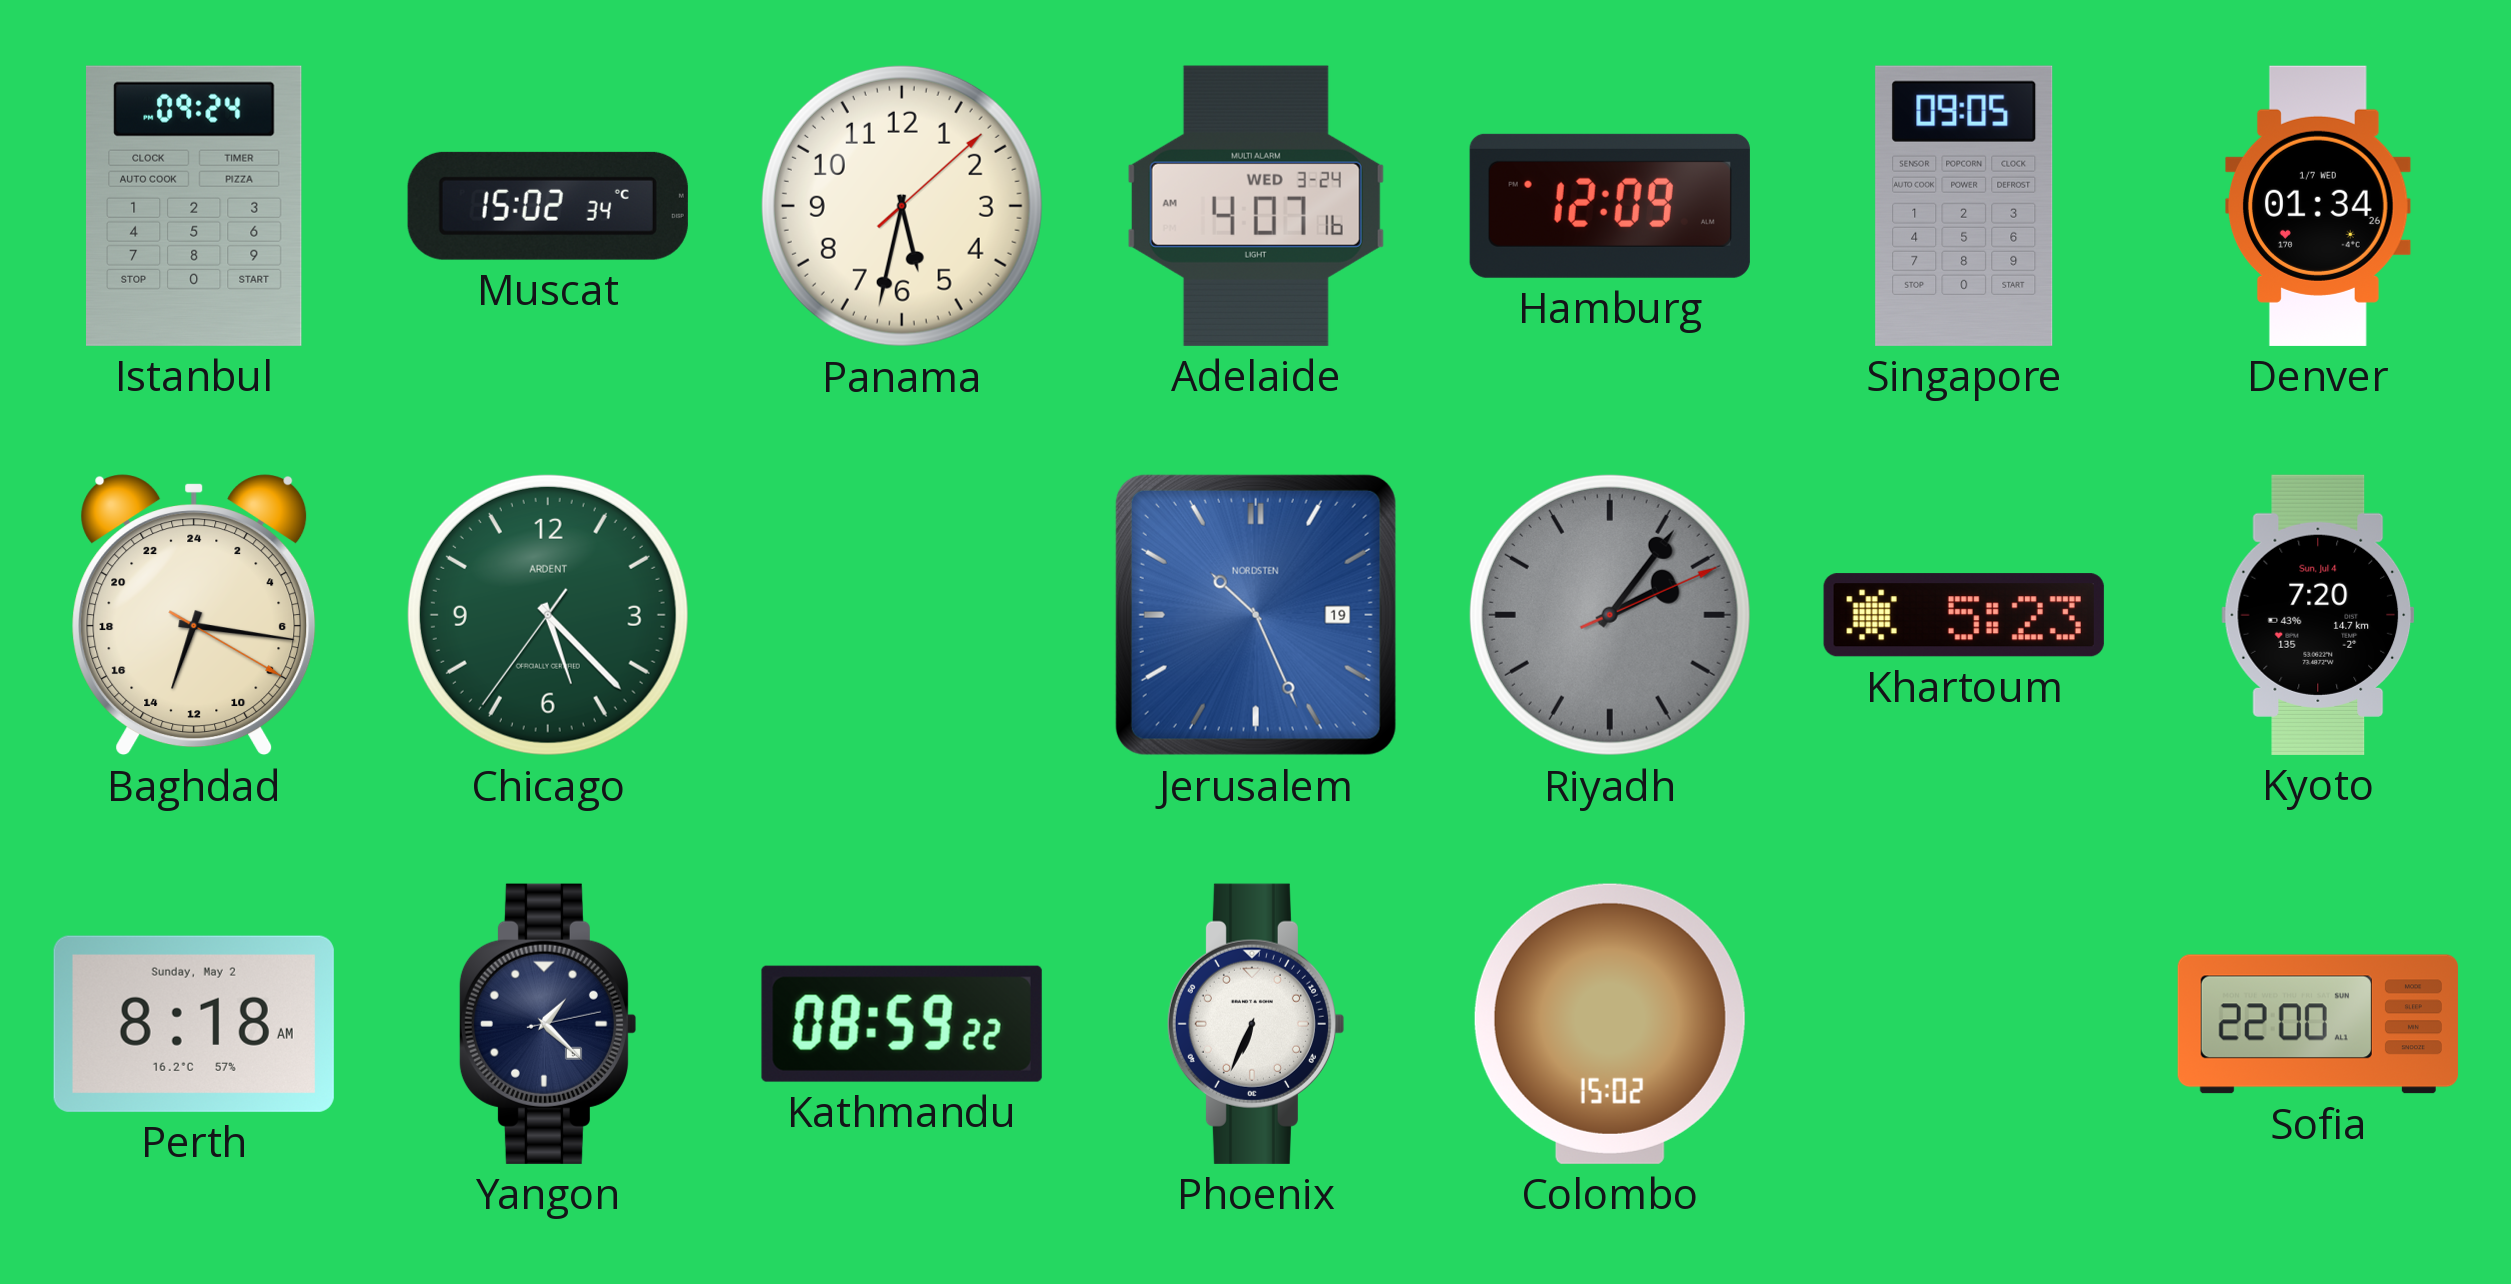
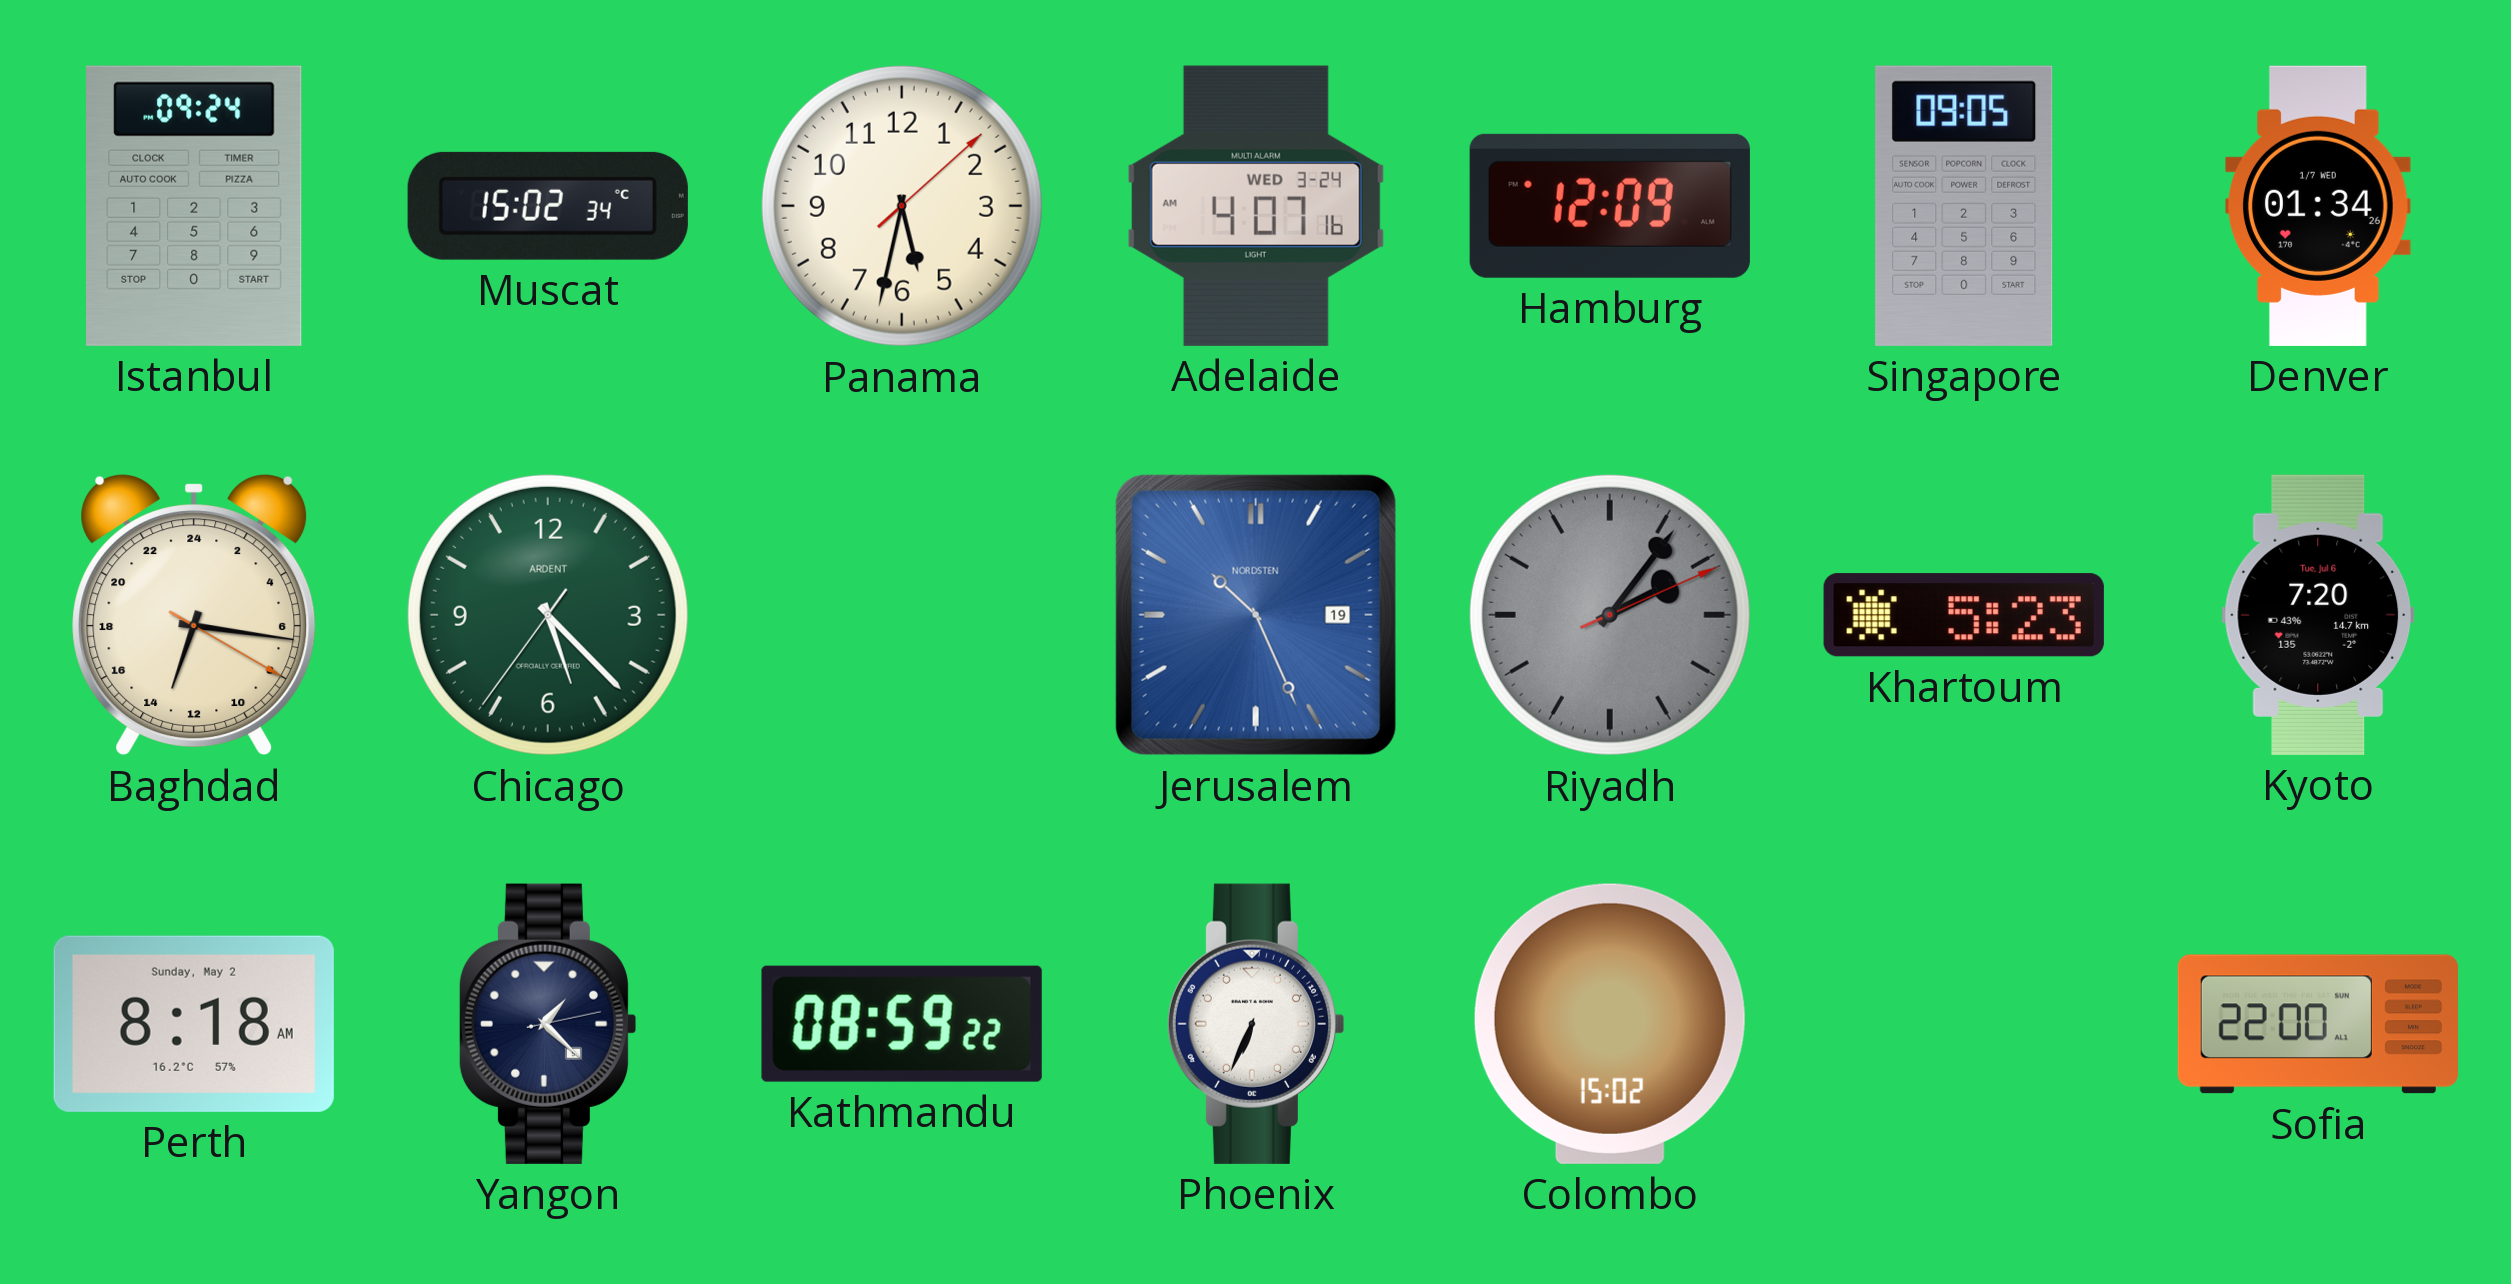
Kyoto date: Sun, Jul 4 -> Tue, Jul 6
